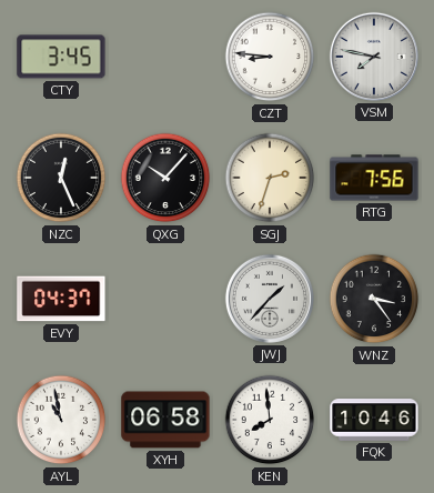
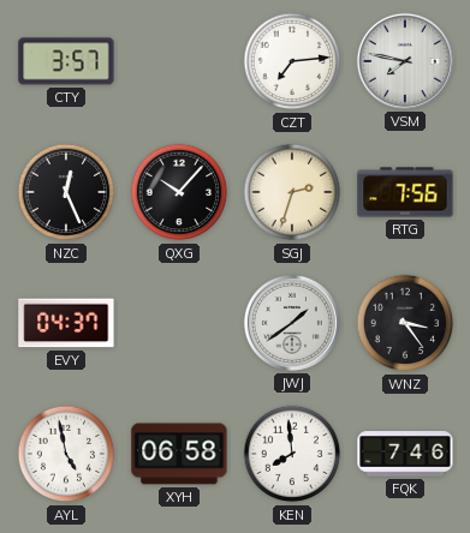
CTY: 3:45 -> 3:57
CZT: 8:46 -> 7:14
JWJ: 1:37 -> 1:39
AYL: 10:58 -> 4:58
FQK: 10:46 -> 7:46
